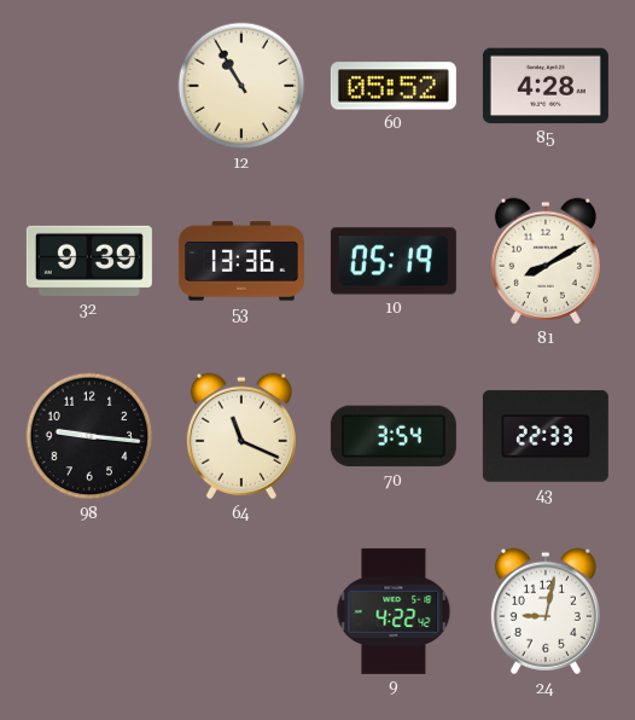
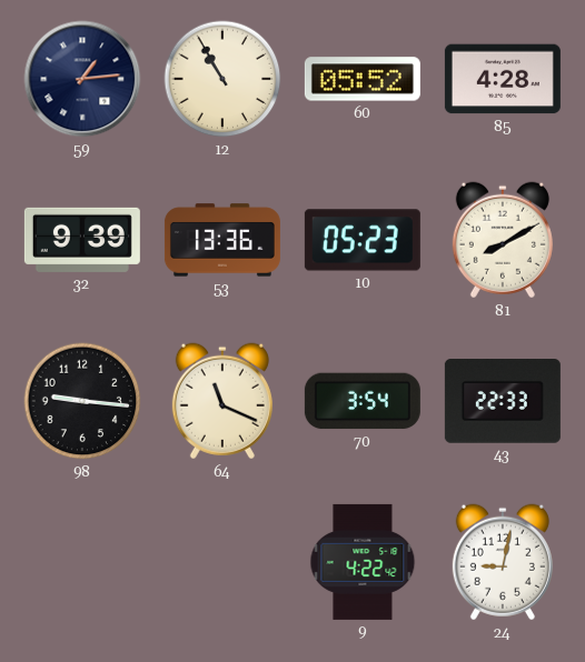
59: none -> 1:14
10: 05:19 -> 05:23
